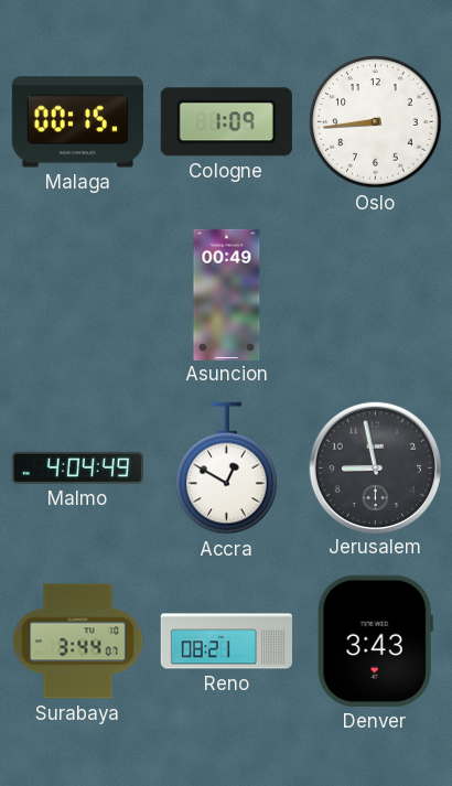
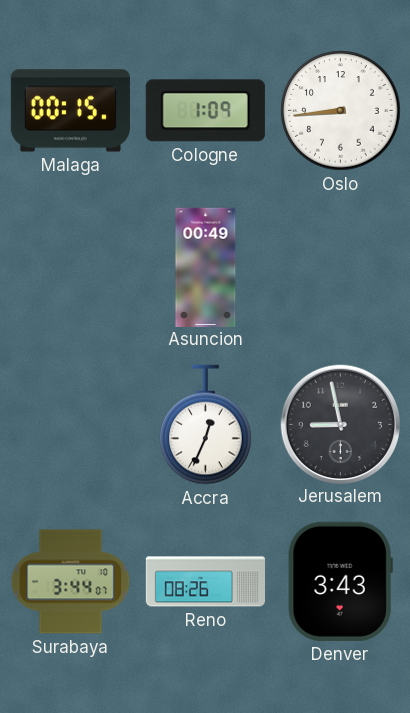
Malmo: 4:04 -> none
Accra: 12:50 -> 12:34
Reno: 08:21 -> 08:26
